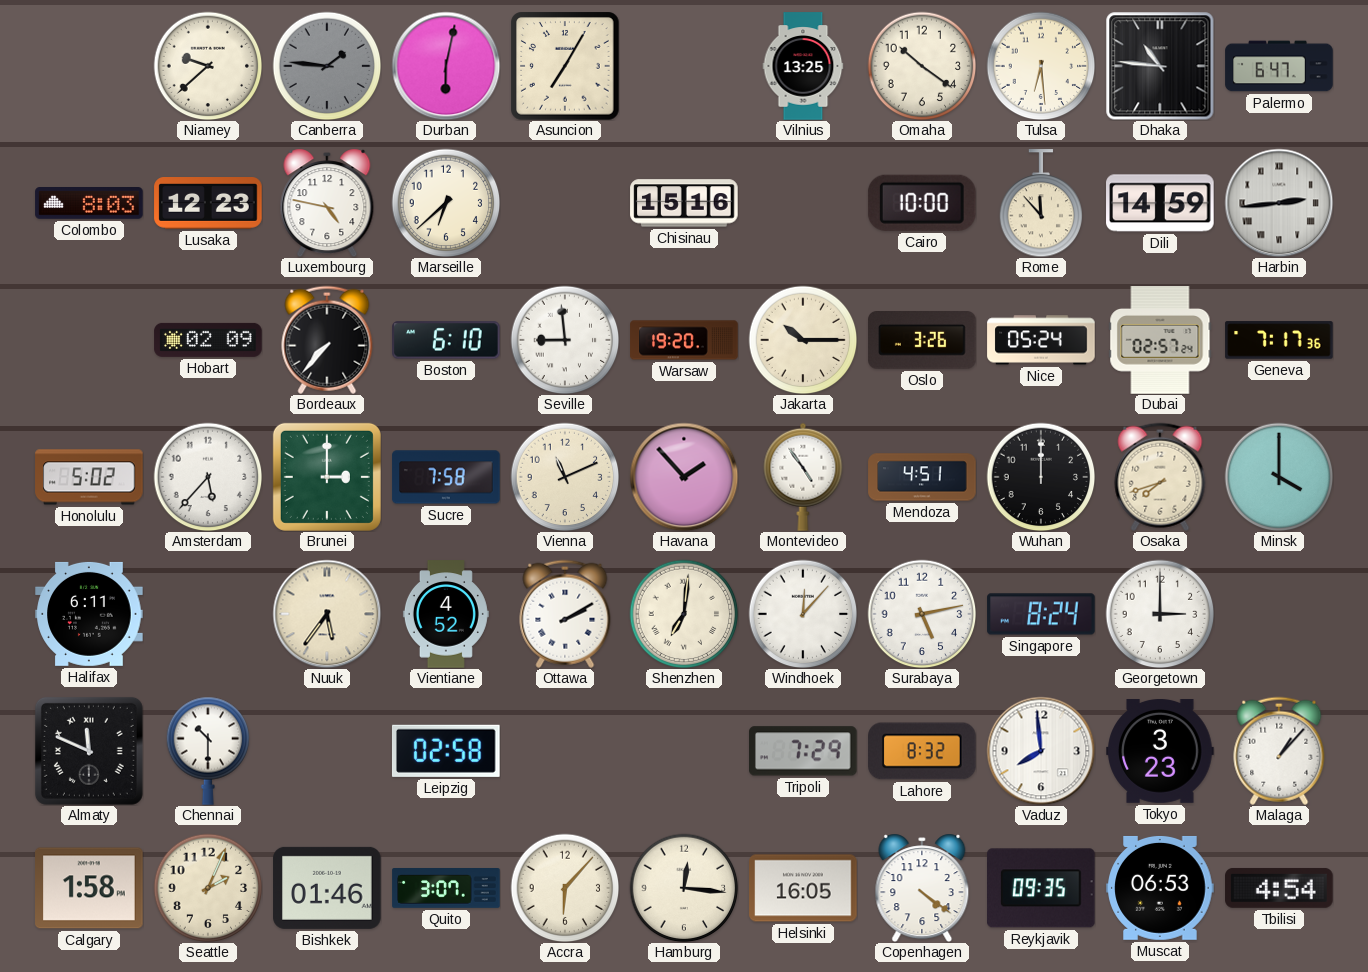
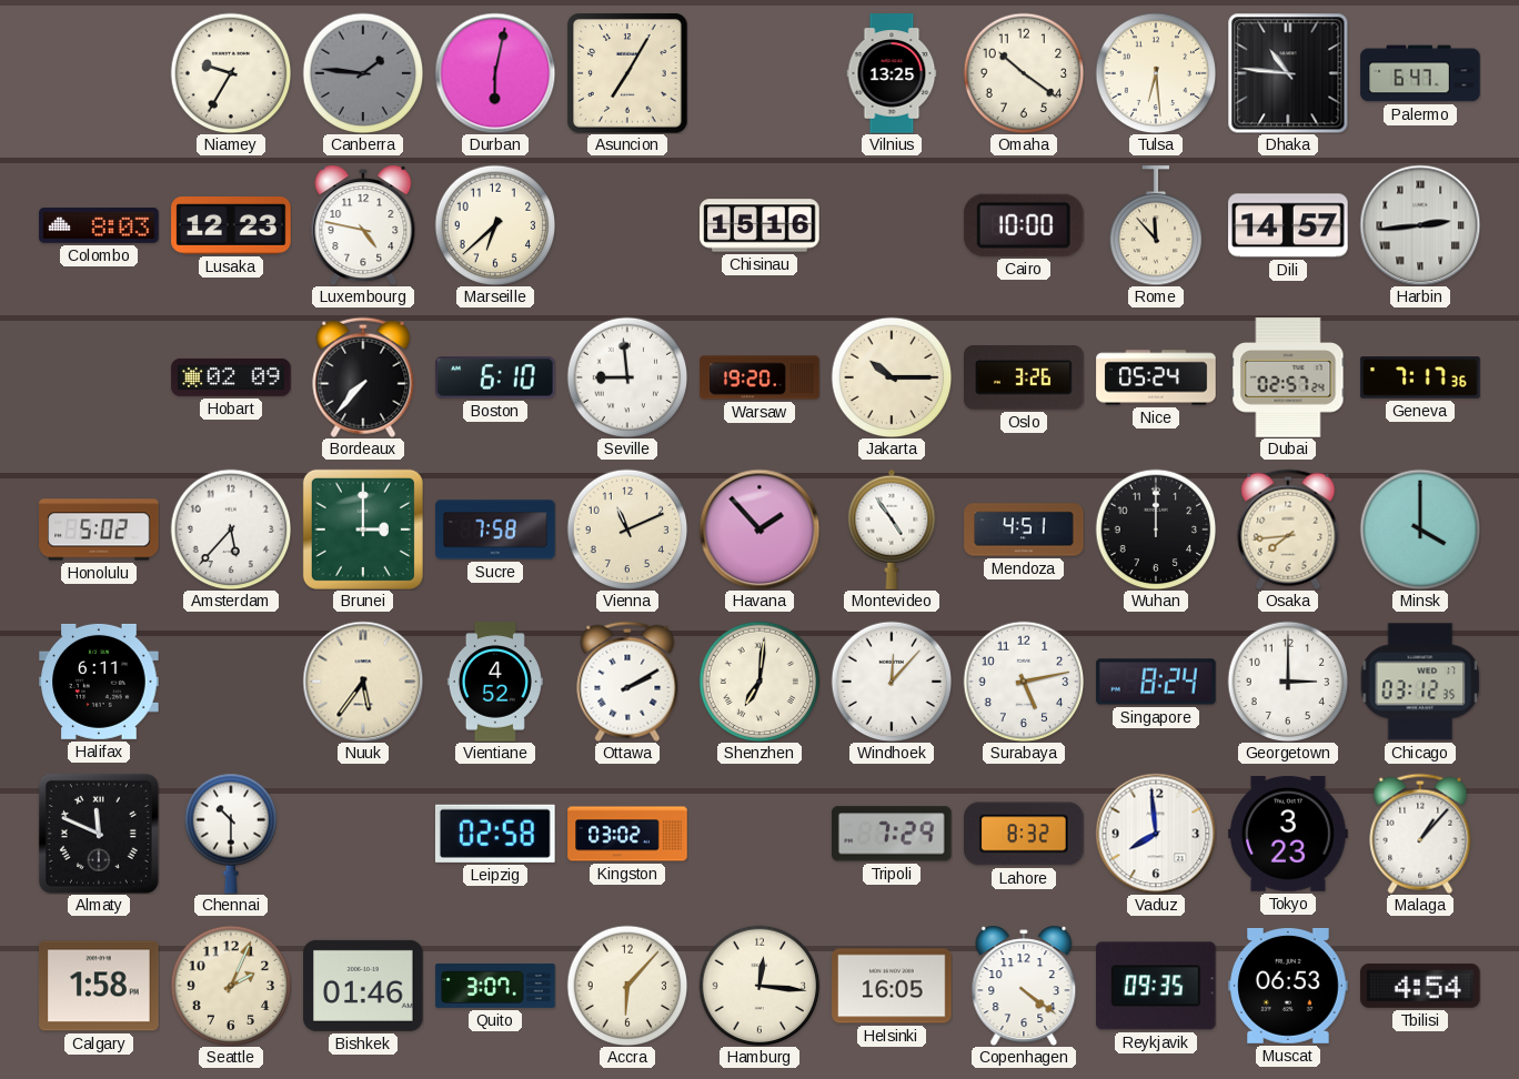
Niamey: 9:38 -> 9:35
Dili: 14:59 -> 14:57
Osaka: 7:42 -> 7:44
Chicago: none -> 03:12
Kingston: none -> 03:02
